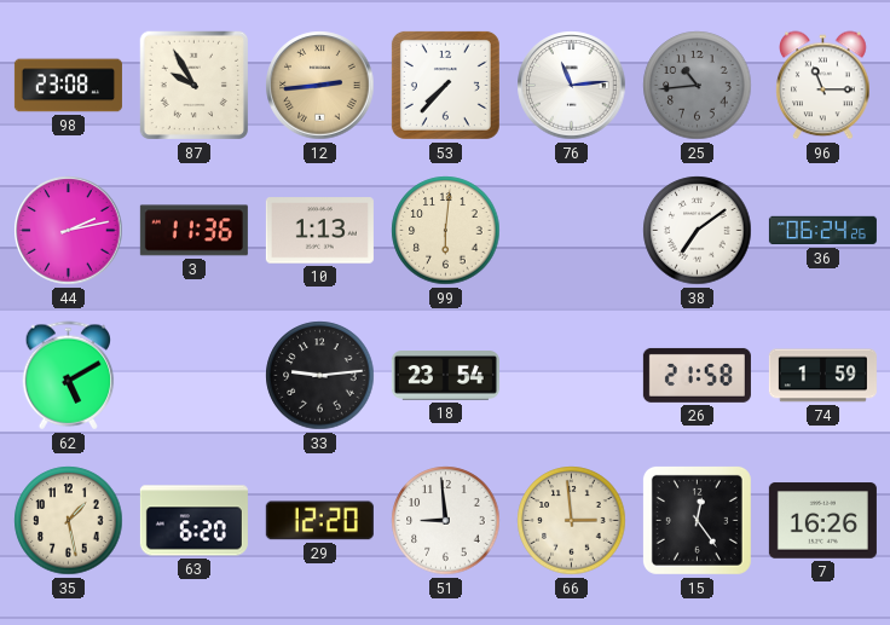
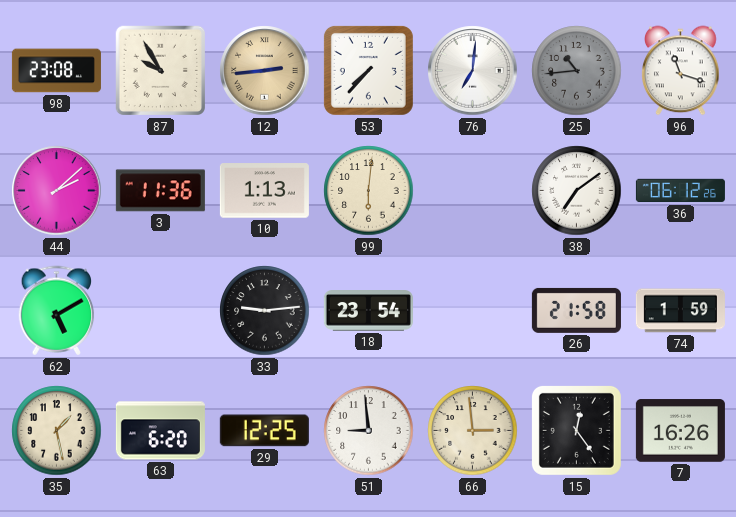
76: 11:14 -> 7:01
96: 11:15 -> 11:18
44: 2:13 -> 2:08
36: 06:24 -> 06:12
29: 12:20 -> 12:25
